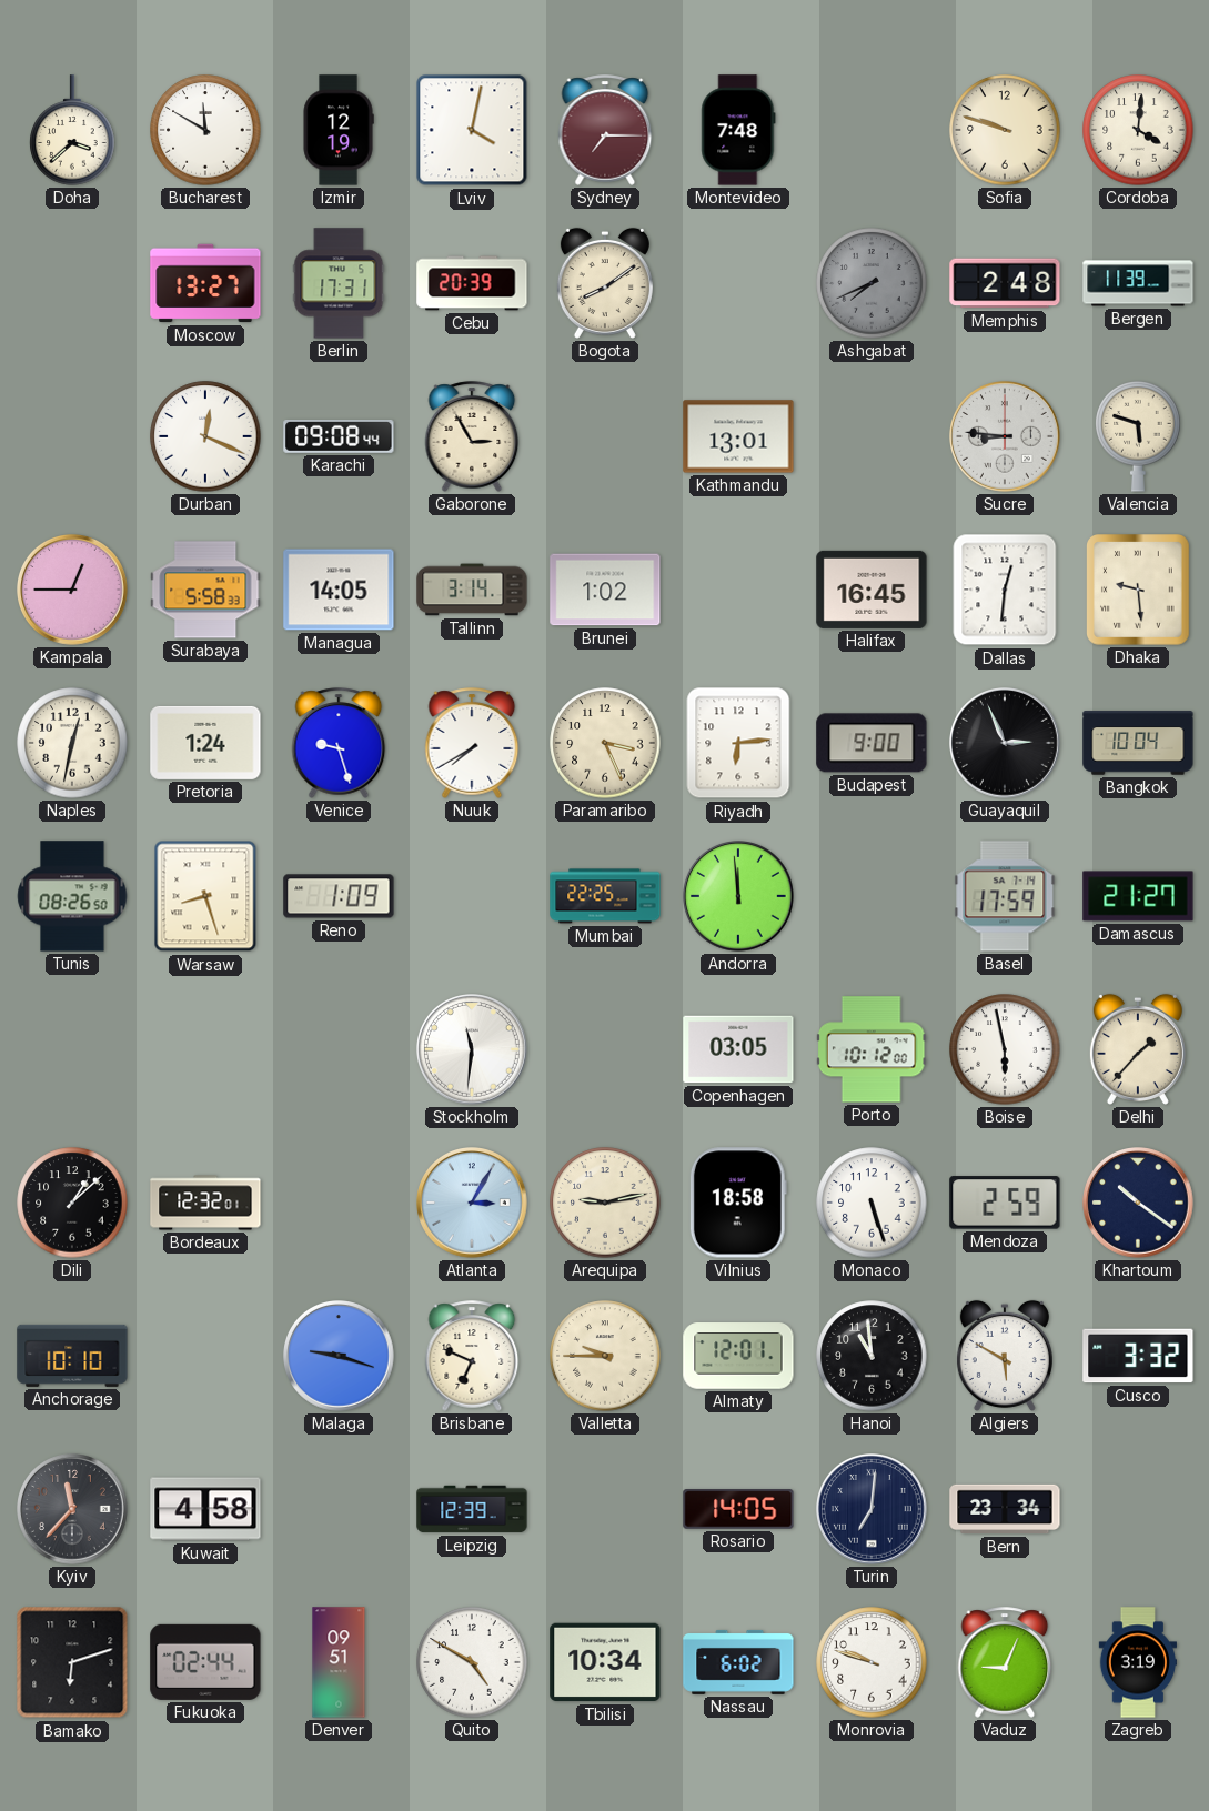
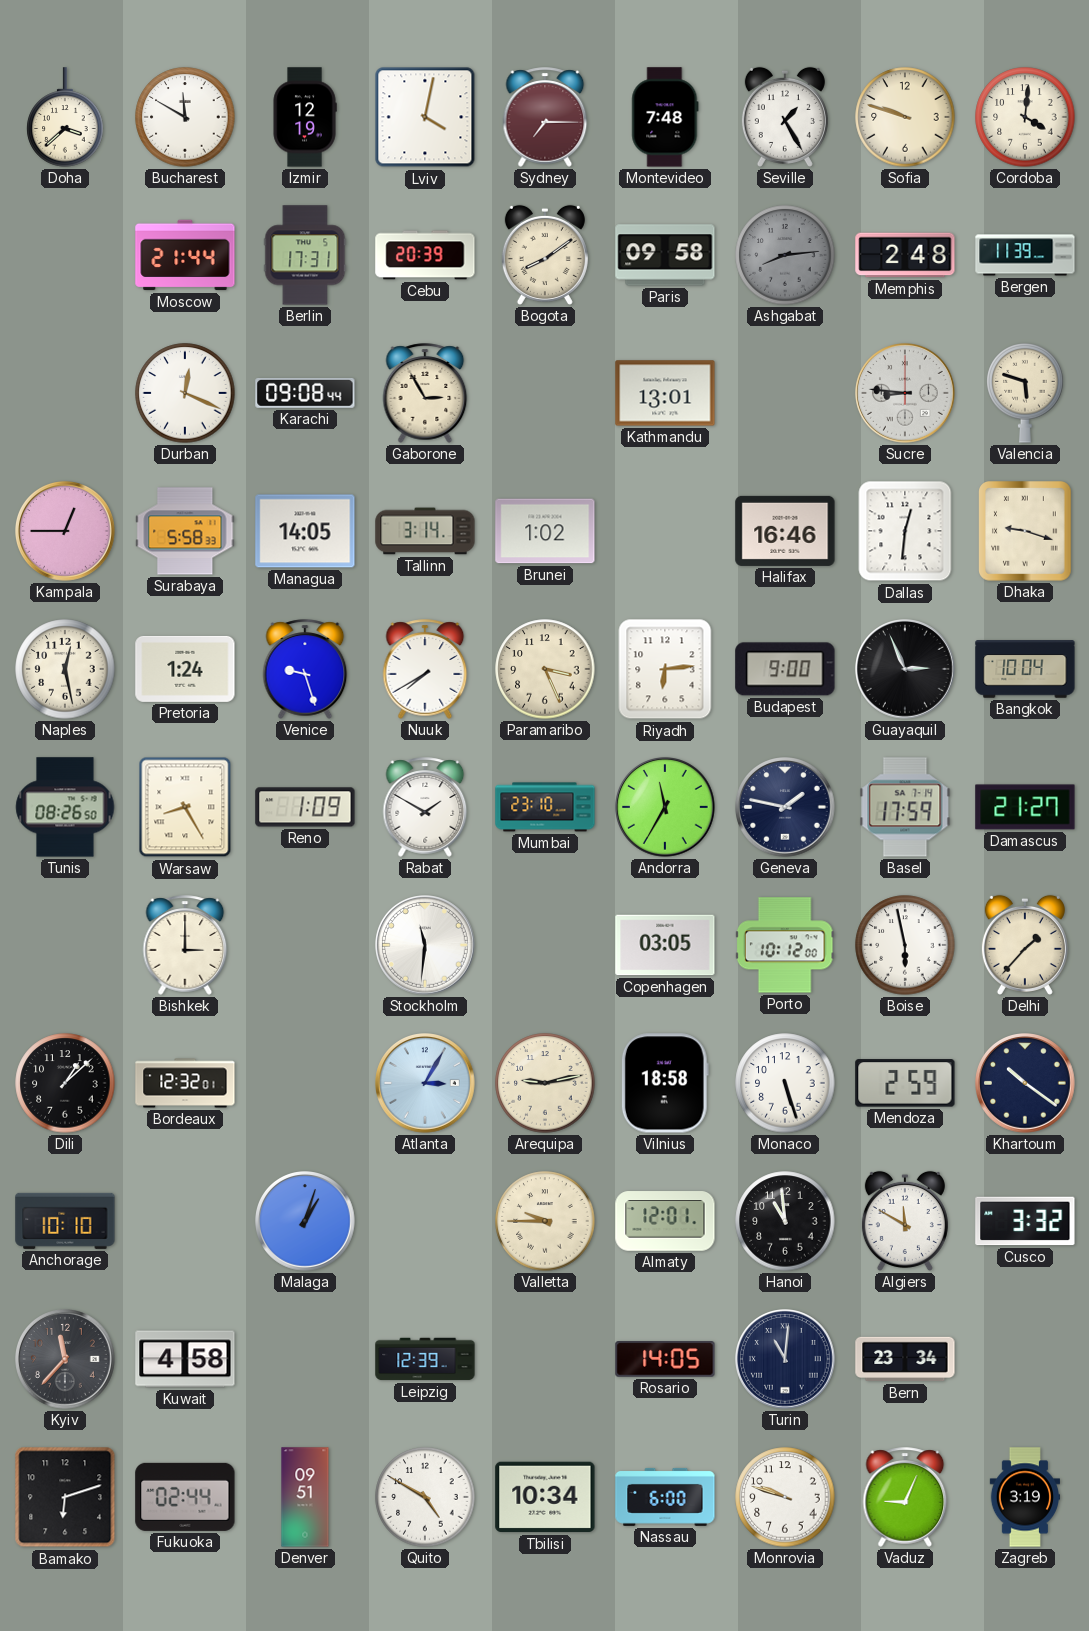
Seville: none -> 1:25
Moscow: 13:27 -> 21:44
Paris: none -> 09:58
Ashgabat: 7:41 -> 8:14
Halifax: 16:45 -> 16:46
Dhaka: 9:29 -> 9:18
Naples: 12:32 -> 12:28
Warsaw: 8:27 -> 8:25
Rabat: none -> 1:50
Mumbai: 22:25 -> 23:10
Andorra: 11:59 -> 11:35
Geneva: none -> 1:47
Bishkek: none -> 3:00
Malaga: 9:18 -> 1:03
Brisbane: 6:49 -> none
Algiers: 5:50 -> 11:50
Turin: 7:01 -> 11:01
Nassau: 6:02 -> 6:00
